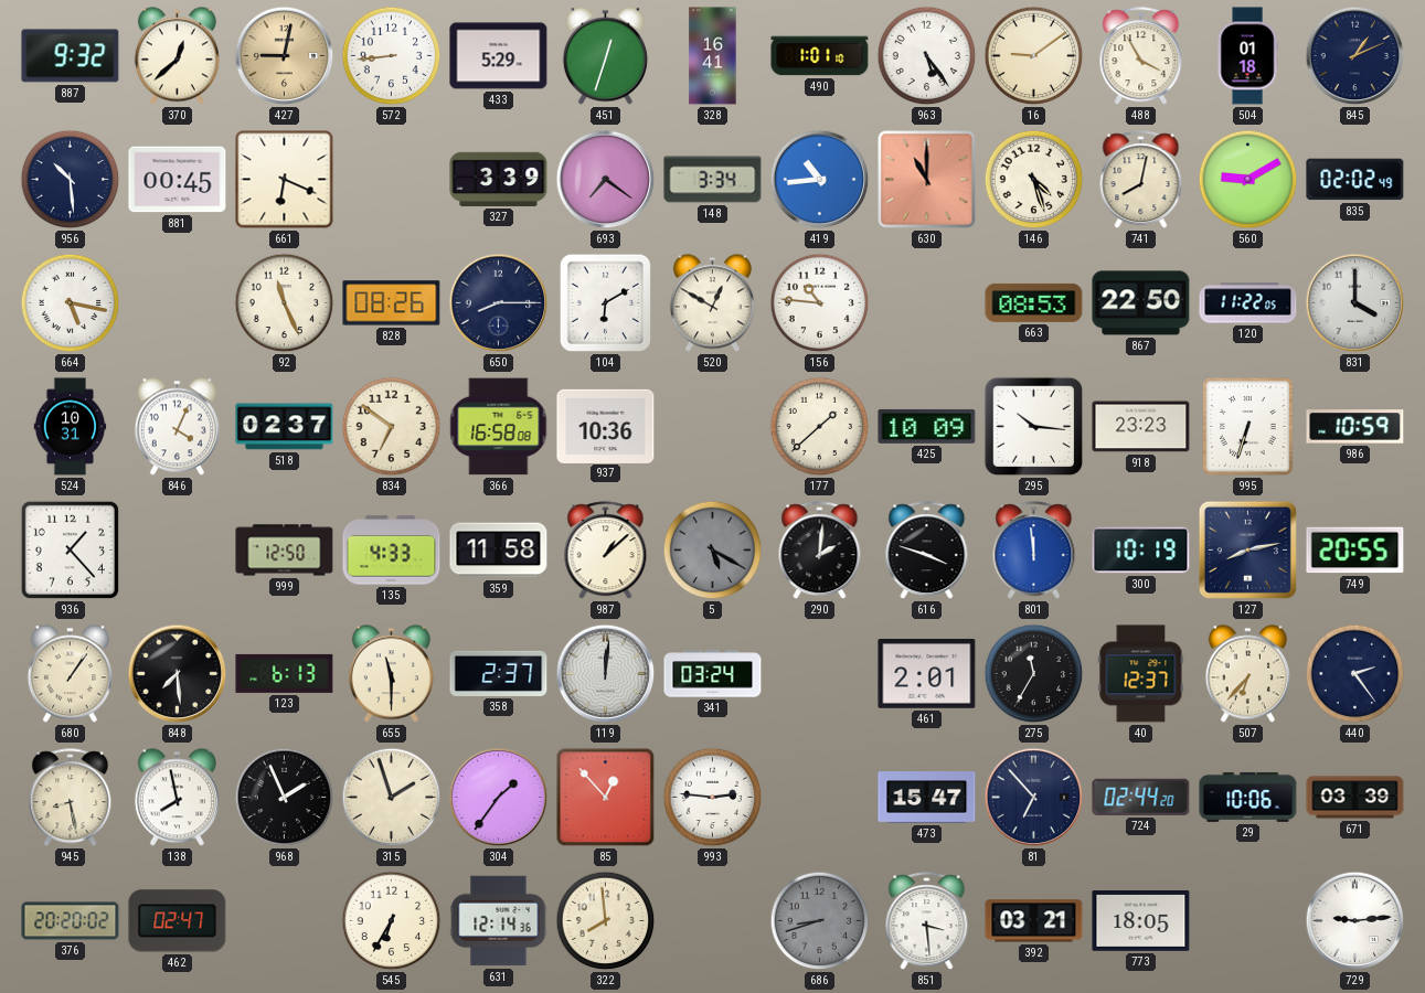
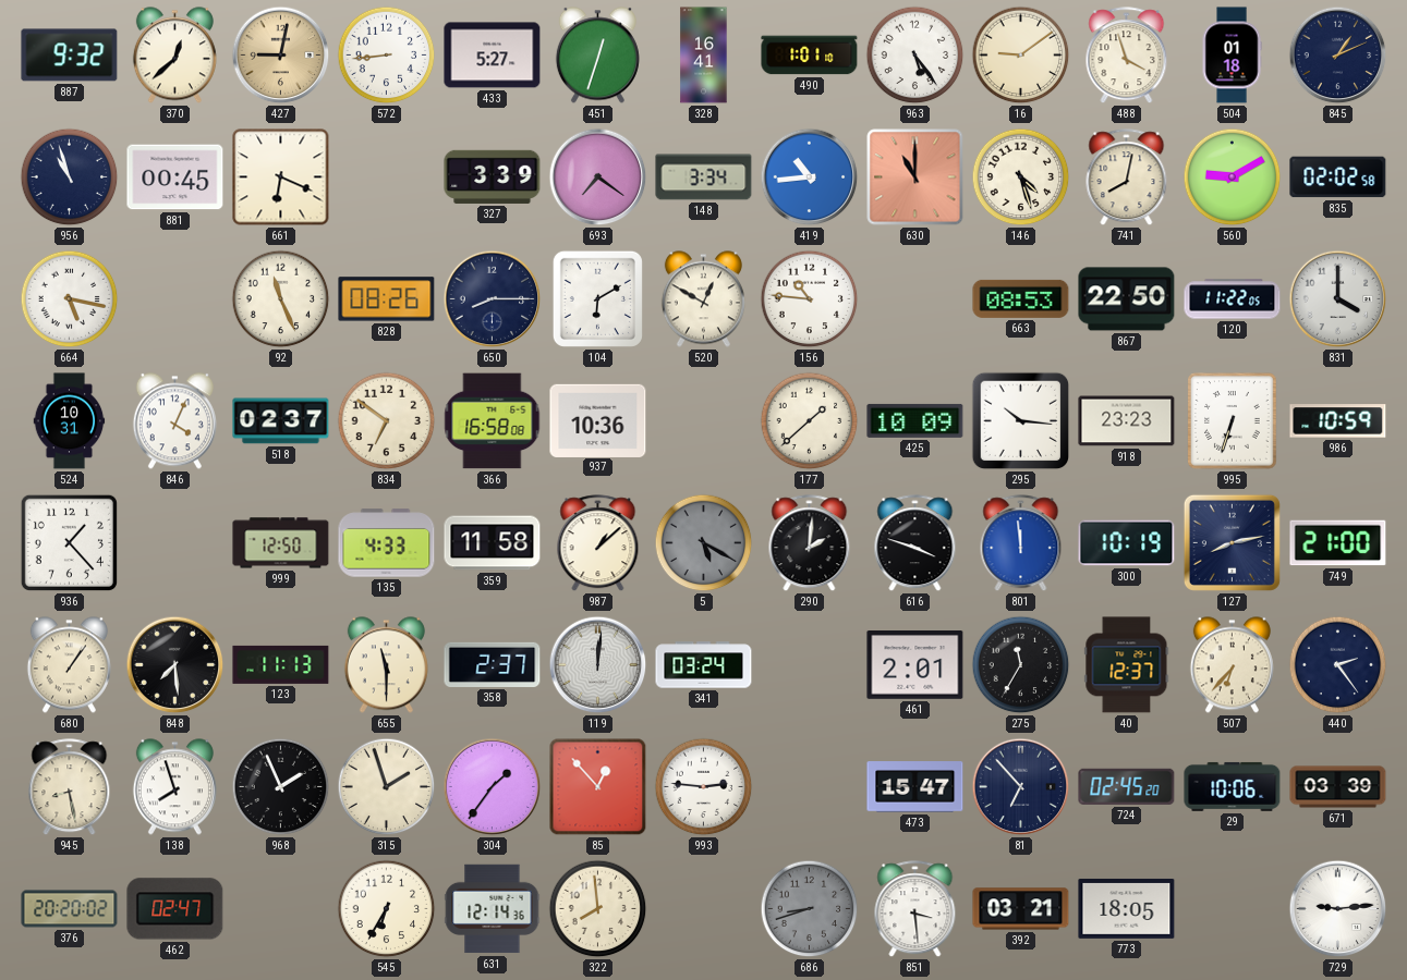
433: 5:29 -> 5:27
488: 3:55 -> 3:57
956: 10:29 -> 10:57
835: 02:02:49 -> 02:02:58
749: 20:55 -> 21:00
123: 6:13 -> 11:13
138: 7:58 -> 7:57
724: 02:44 -> 02:45
